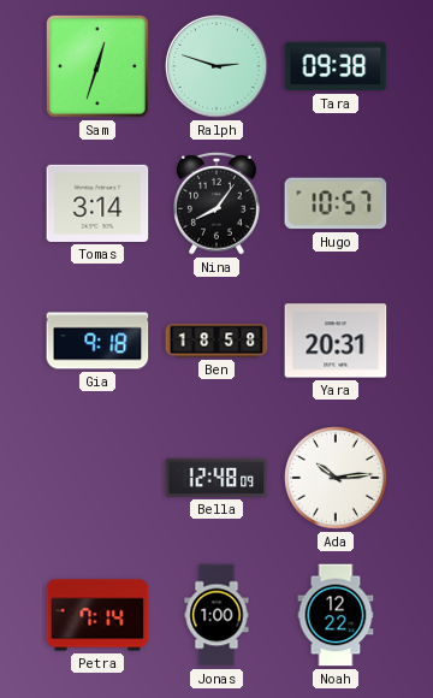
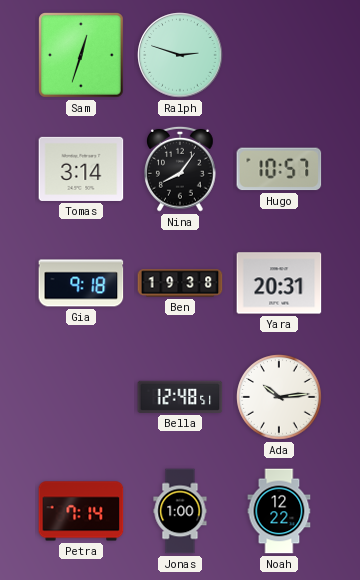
Tara: 09:38 -> none
Ben: 18:58 -> 19:38
Bella: 12:48:09 -> 12:48:51
